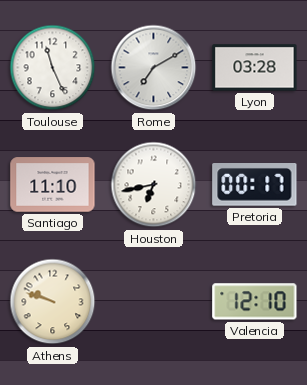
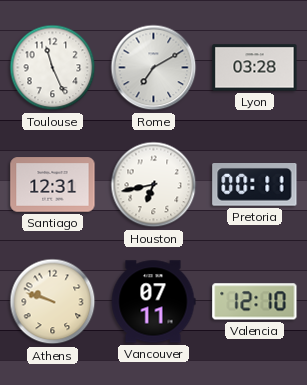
Santiago: 11:10 -> 12:31
Pretoria: 00:17 -> 00:11
Vancouver: none -> 07:11
